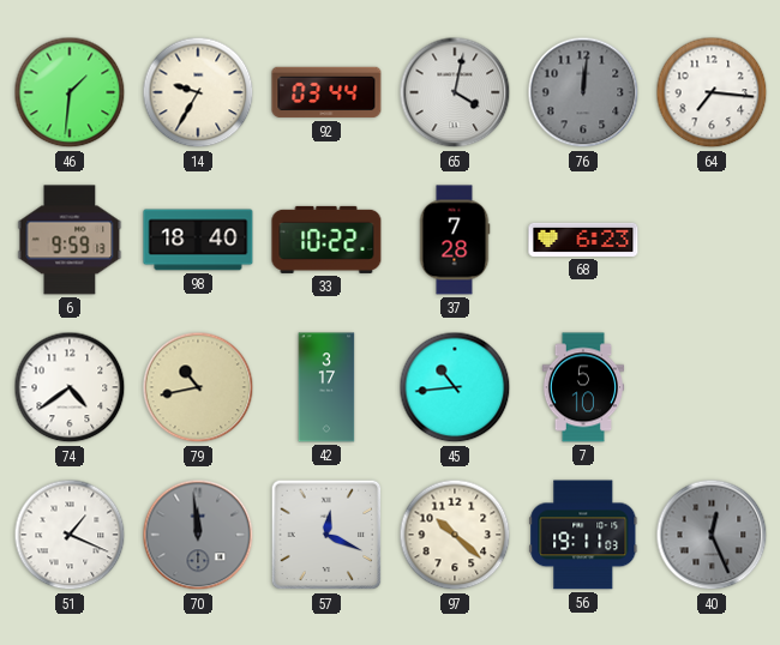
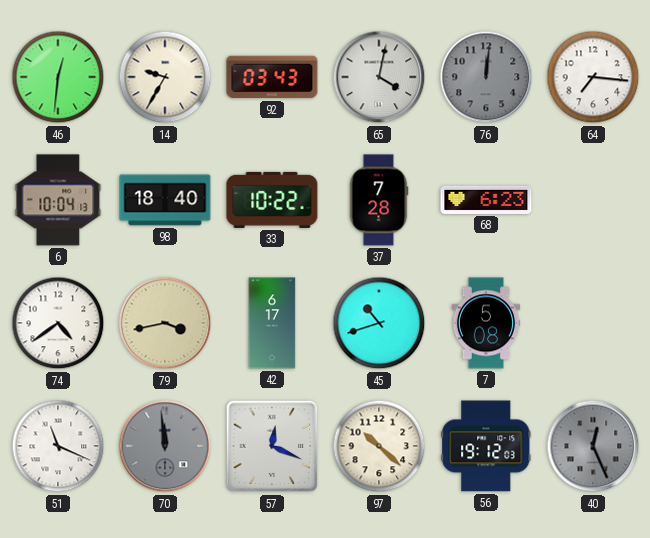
46: 1:31 -> 12:31
92: 03:44 -> 03:43
6: 9:59 -> 10:04
79: 10:43 -> 3:43
42: 3:17 -> 6:17
45: 10:44 -> 10:42
7: 5:10 -> 5:08
51: 1:19 -> 11:19
56: 19:11 -> 19:12
